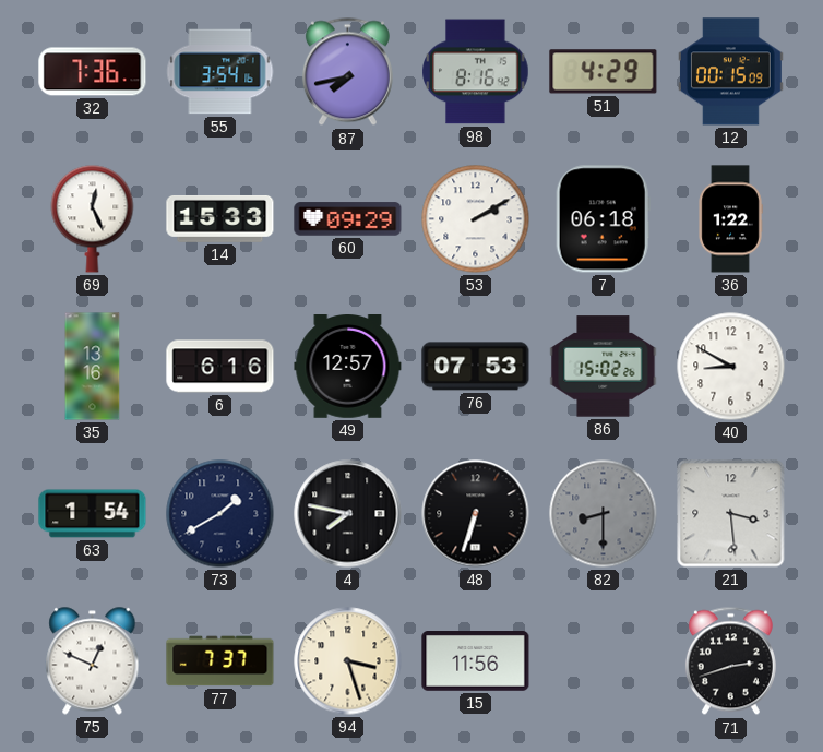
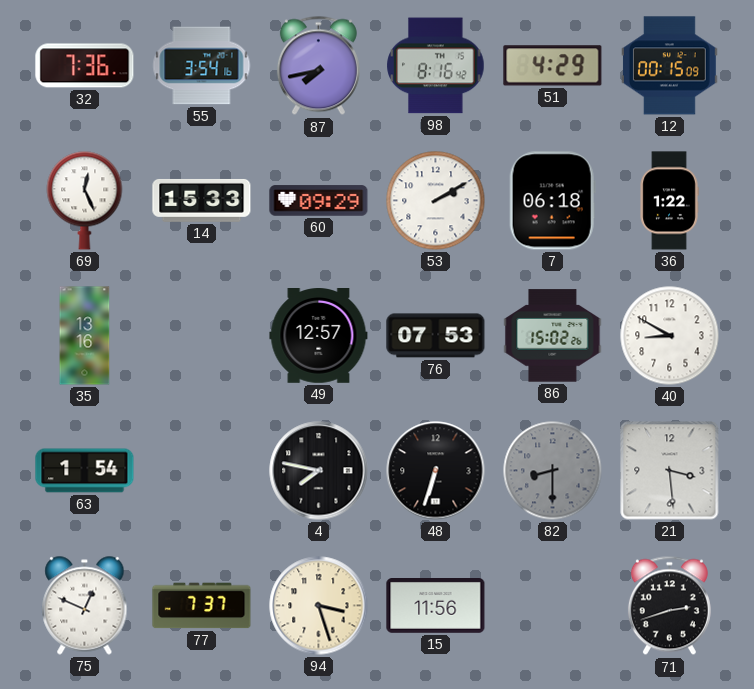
6: 6:16 -> none
73: 1:40 -> none
